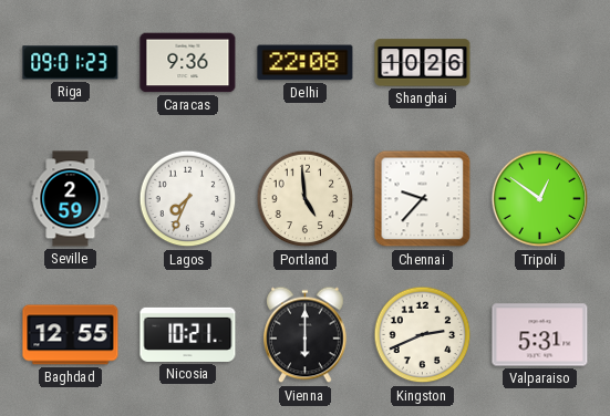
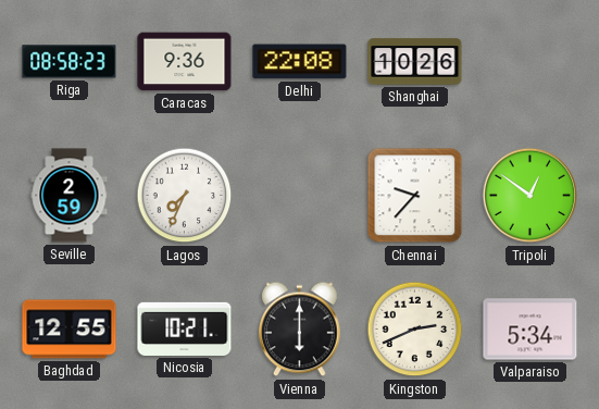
Riga: 09:01 -> 08:58
Portland: 4:59 -> none
Valparaiso: 5:31 -> 5:34
